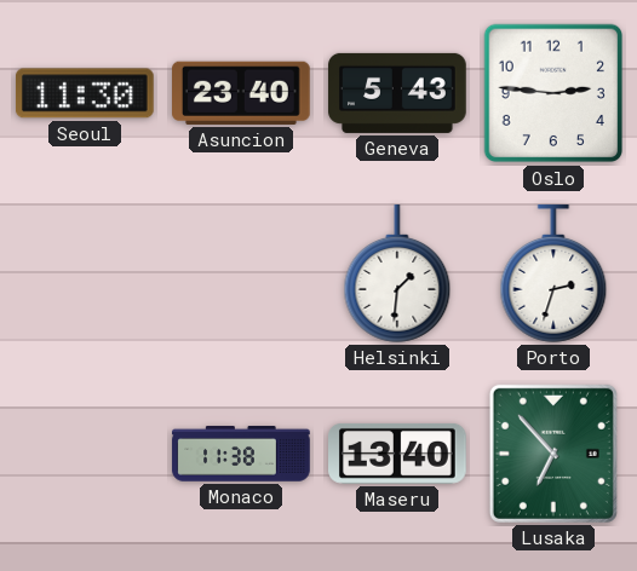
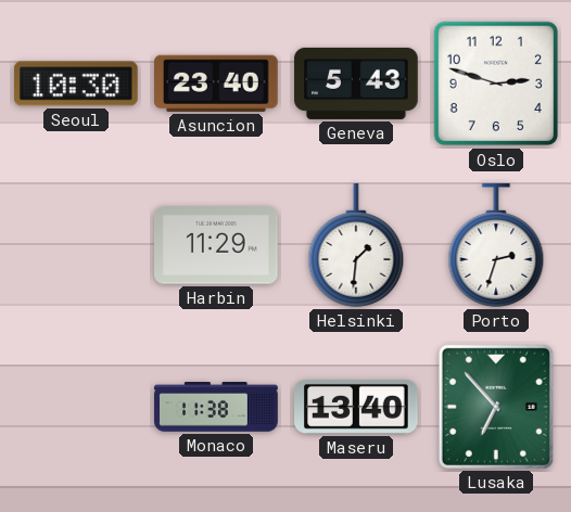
Seoul: 11:30 -> 10:30
Oslo: 2:46 -> 2:48
Harbin: none -> 11:29
